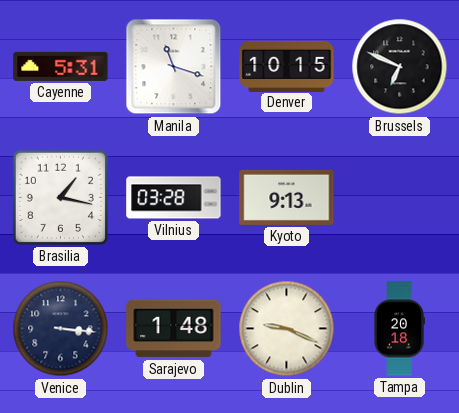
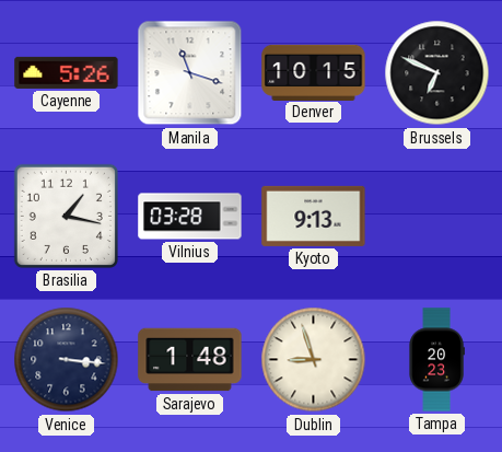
Cayenne: 5:31 -> 5:26
Dublin: 9:19 -> 8:57
Tampa: 20:18 -> 20:23
